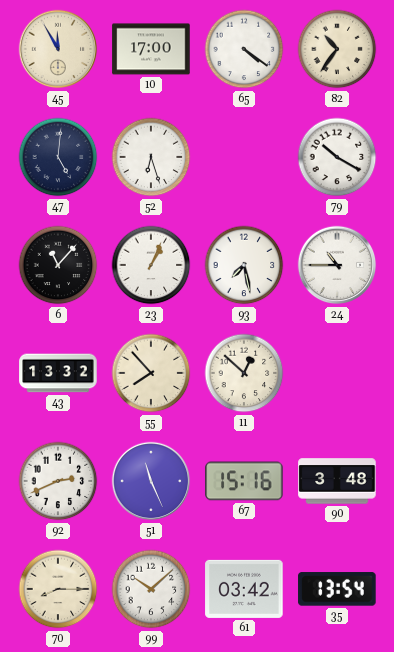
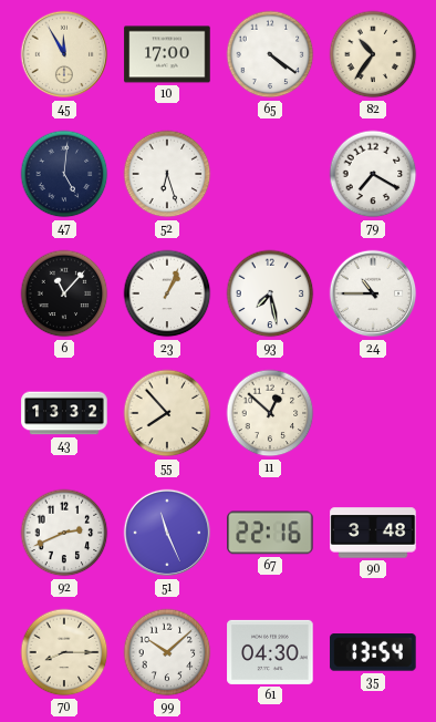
79: 10:20 -> 7:20
67: 15:16 -> 22:16
61: 03:42 -> 04:30
